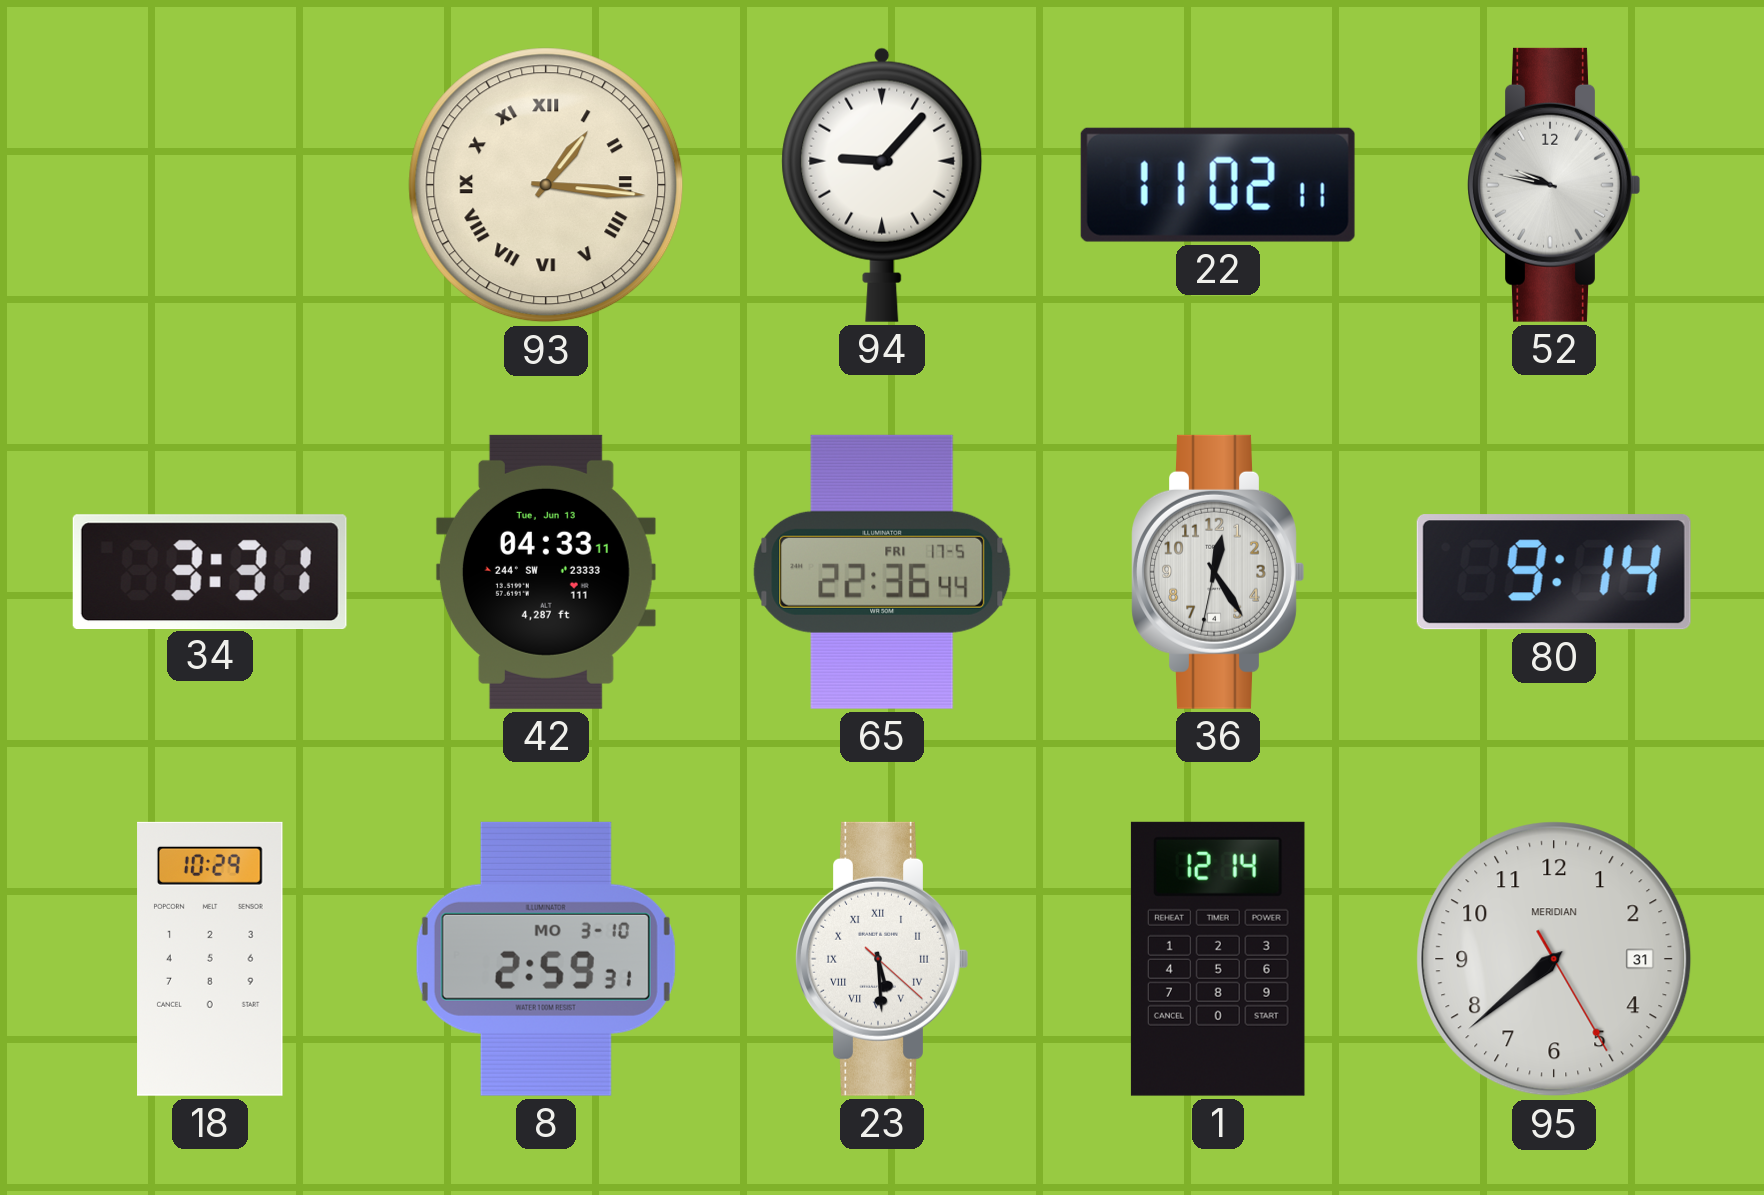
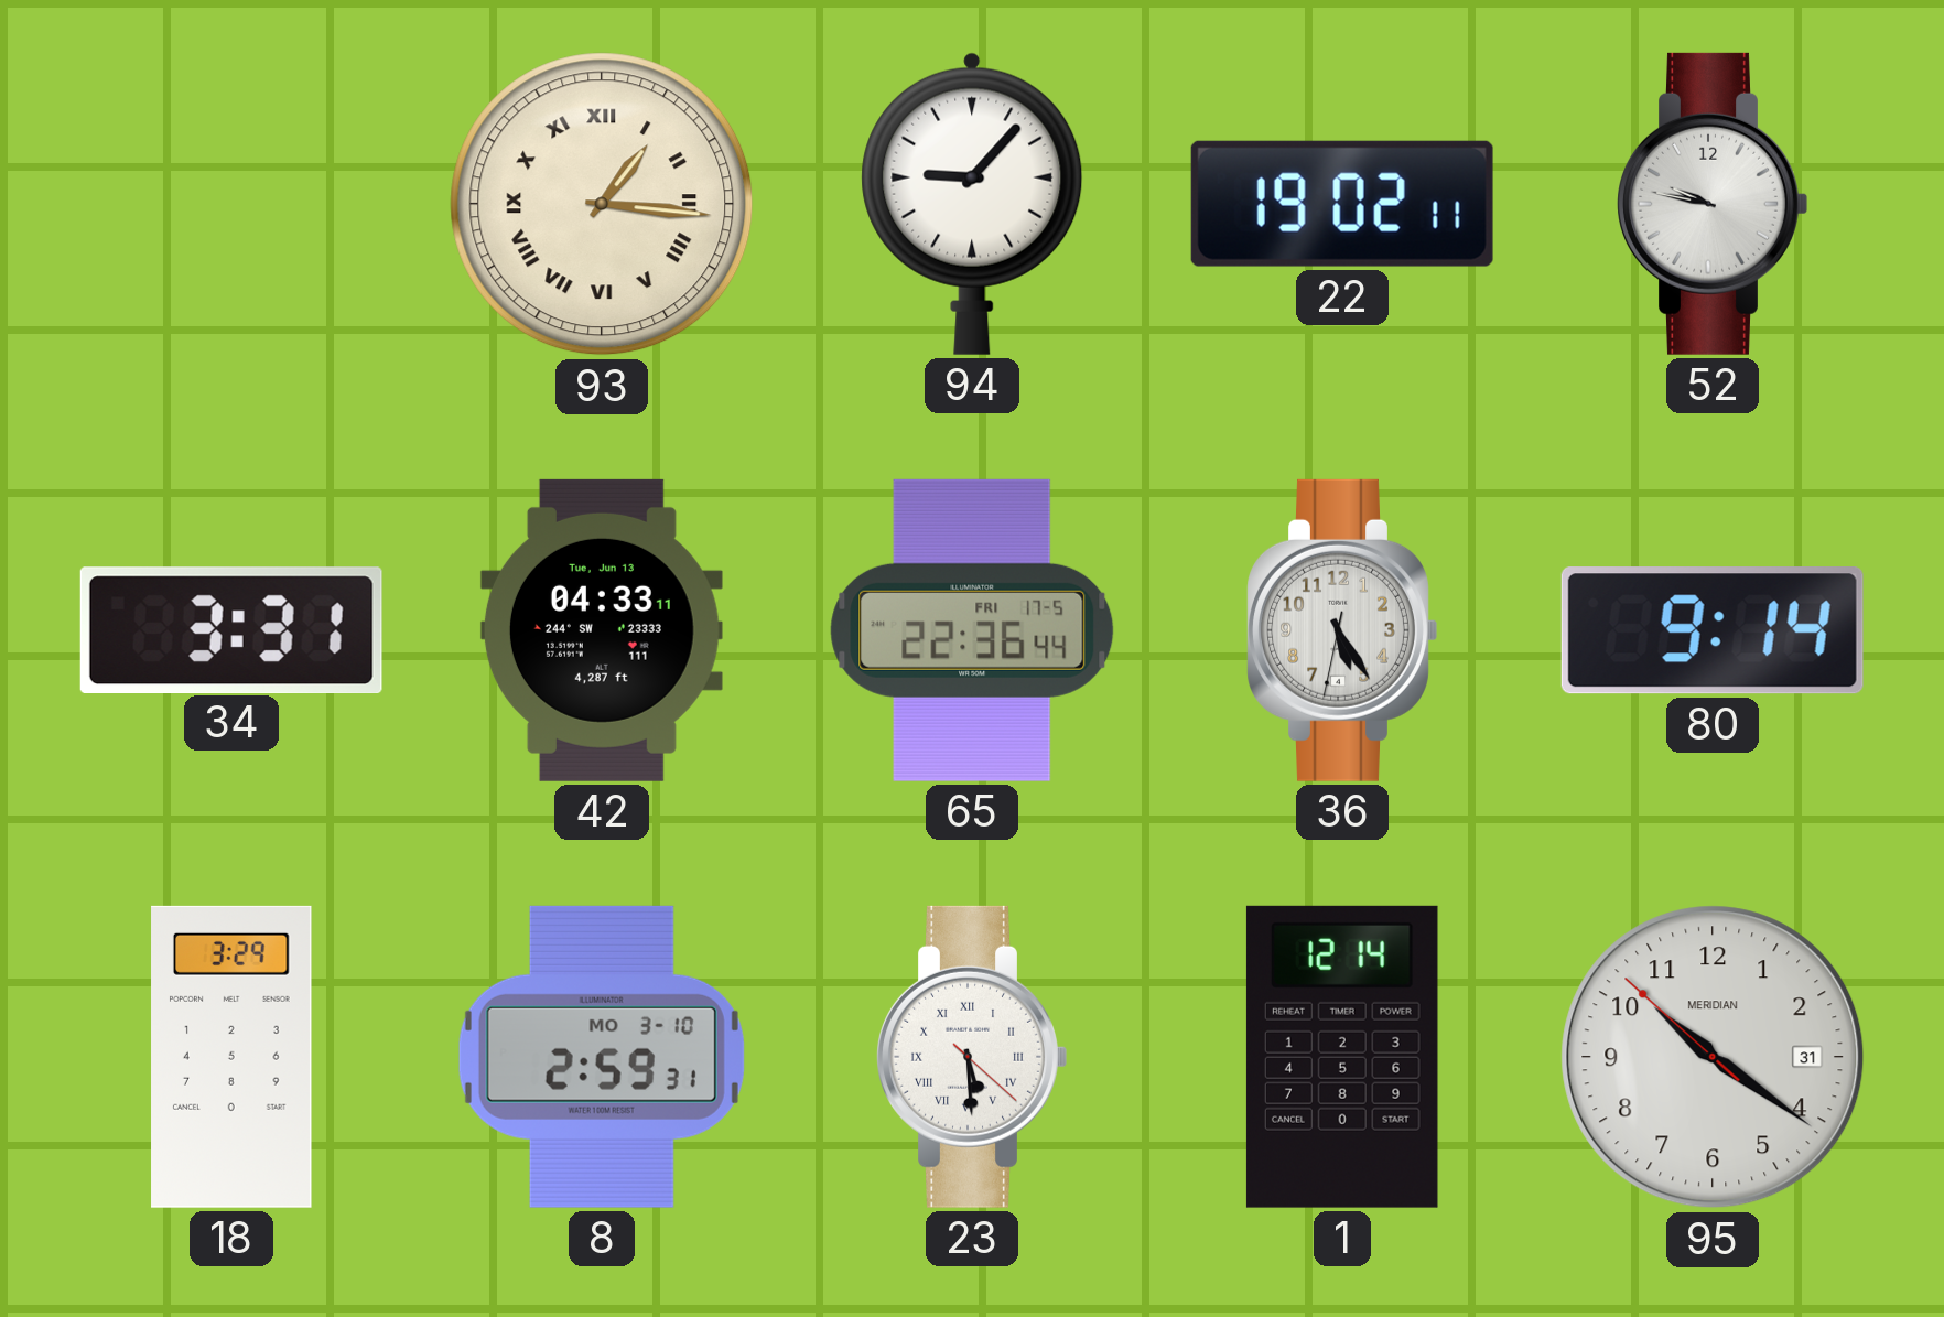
22: 11:02 -> 19:02
36: 12:24 -> 5:24
18: 10:29 -> 3:29
95: 7:38 -> 10:20
